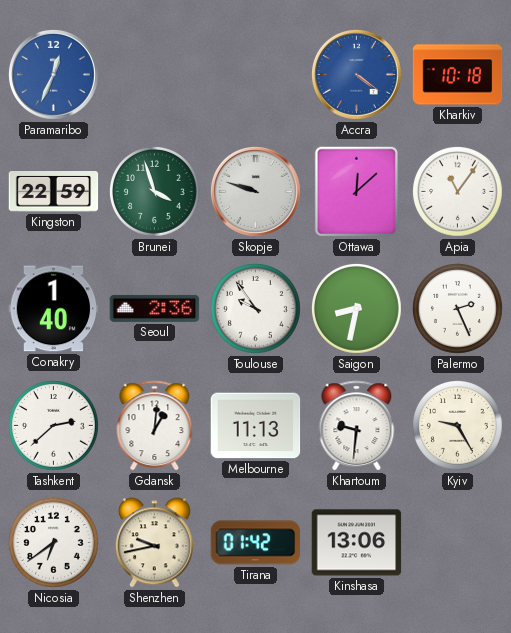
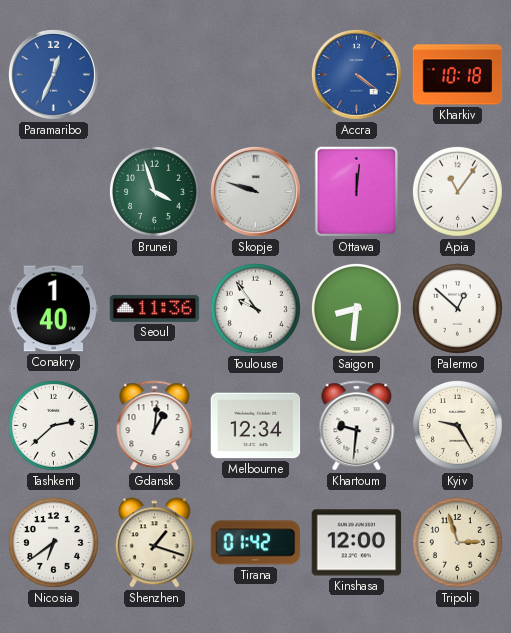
Kingston: 22:59 -> none
Ottawa: 12:08 -> 12:01
Seoul: 2:36 -> 11:36
Saigon: 8:32 -> 8:31
Palermo: 2:26 -> 12:52
Melbourne: 11:13 -> 12:34
Shenzhen: 9:43 -> 1:18
Kinshasa: 13:06 -> 12:00
Tripoli: none -> 2:57
